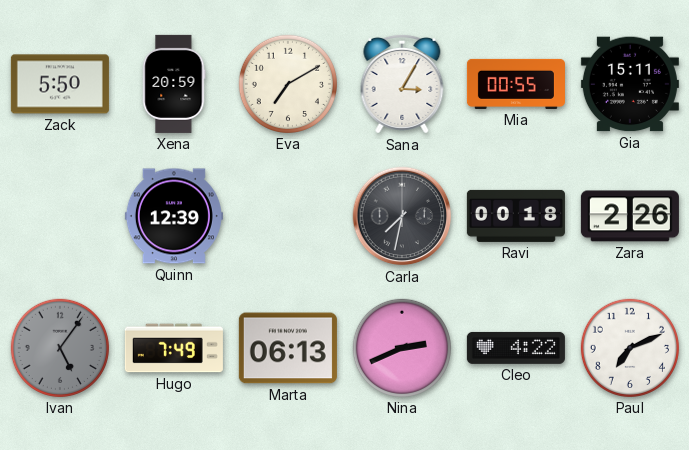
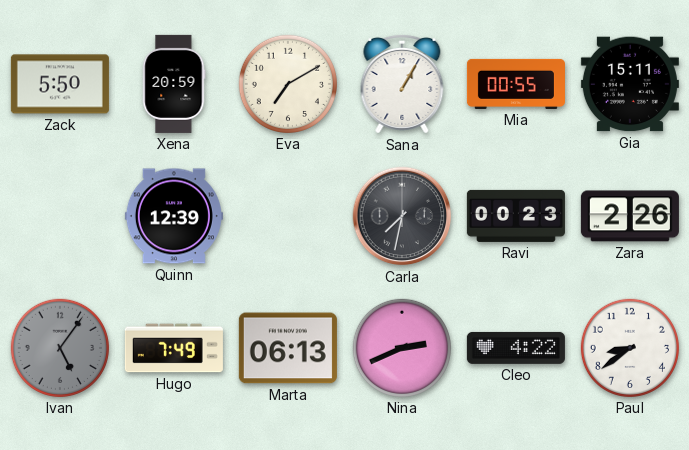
Sana: 3:05 -> 1:05
Ravi: 00:18 -> 00:23
Paul: 7:11 -> 8:39
